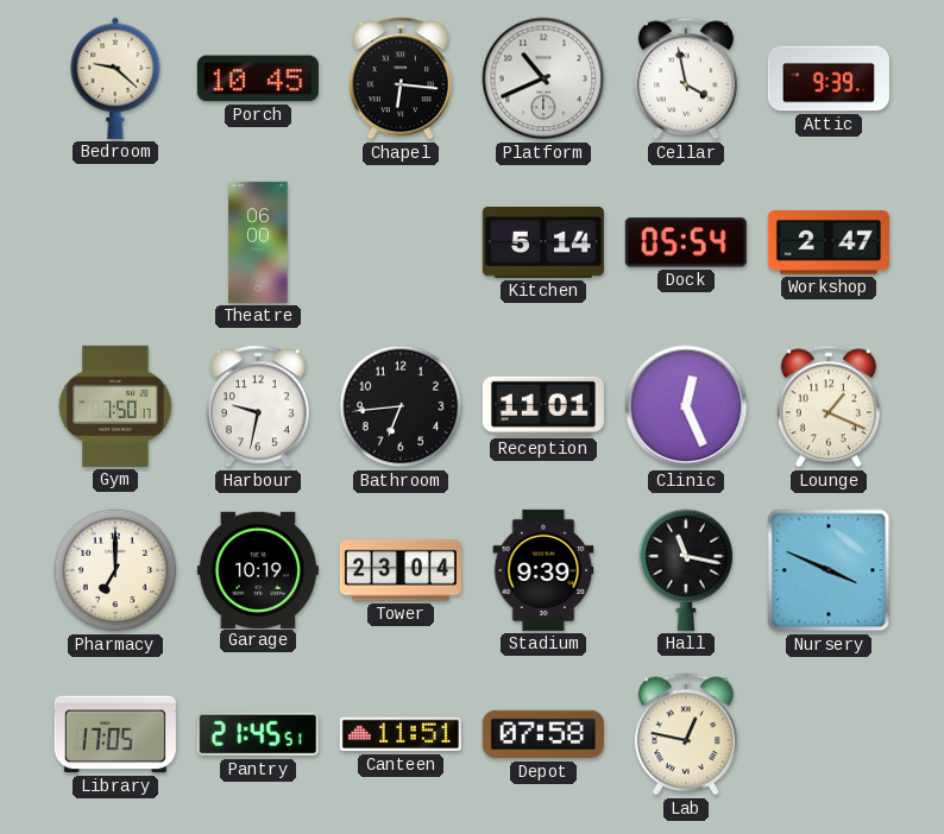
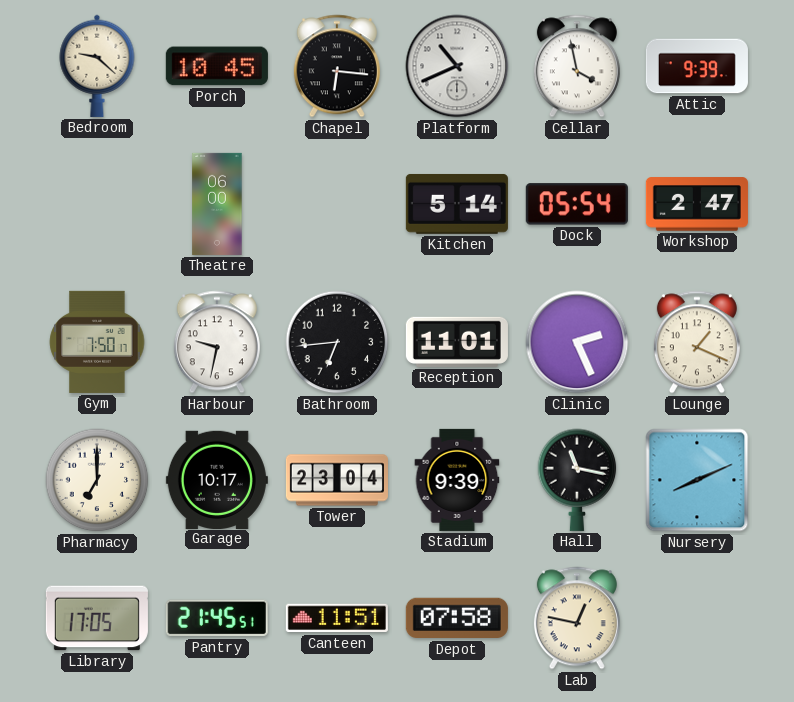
Clinic: 12:26 -> 2:26
Garage: 10:19 -> 10:17
Nursery: 3:49 -> 8:11
